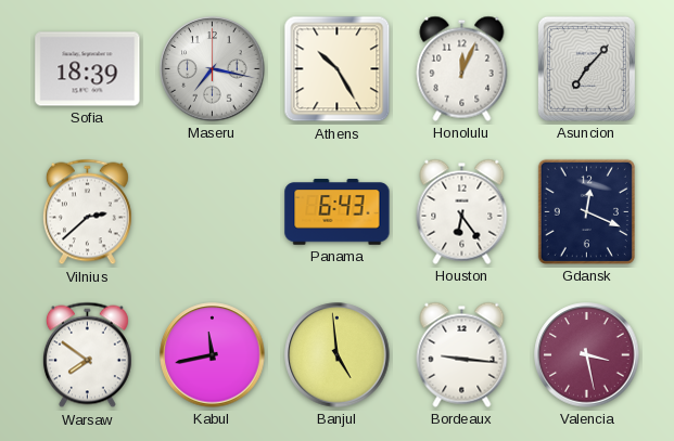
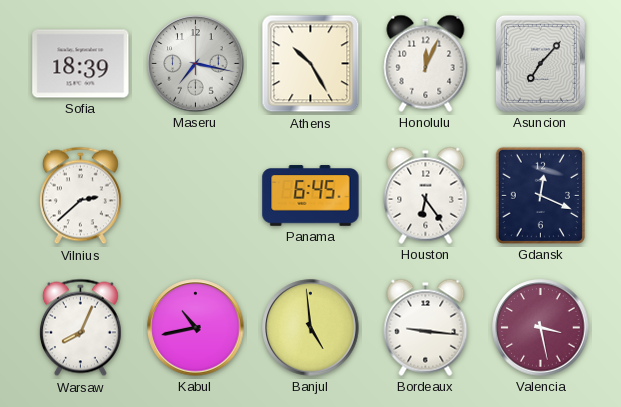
Panama: 6:43 -> 6:45
Warsaw: 7:51 -> 8:04
Kabul: 11:43 -> 10:43
